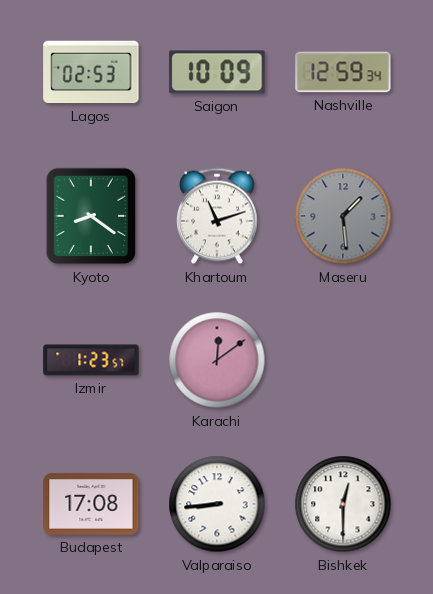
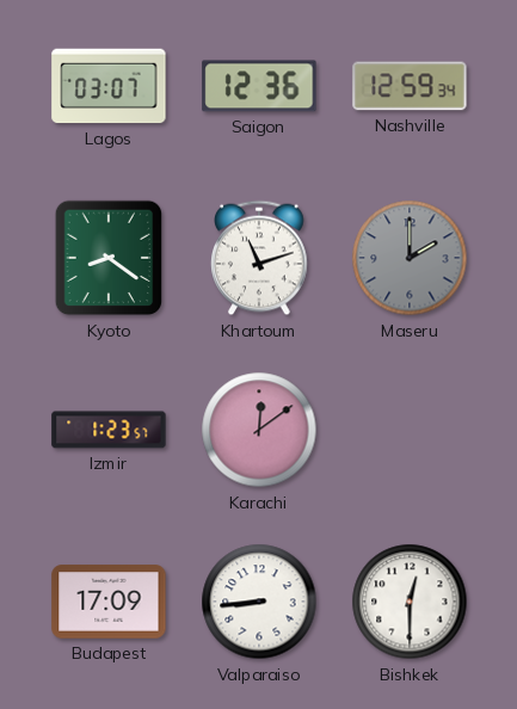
Lagos: 02:53 -> 03:07
Saigon: 10:09 -> 12:36
Maseru: 1:29 -> 2:00
Budapest: 17:08 -> 17:09
